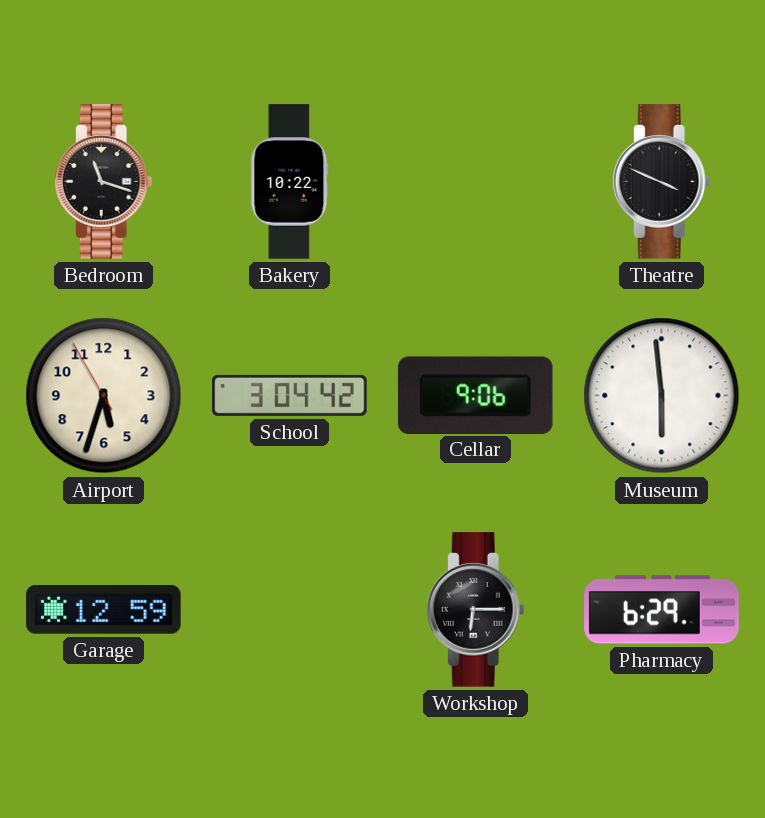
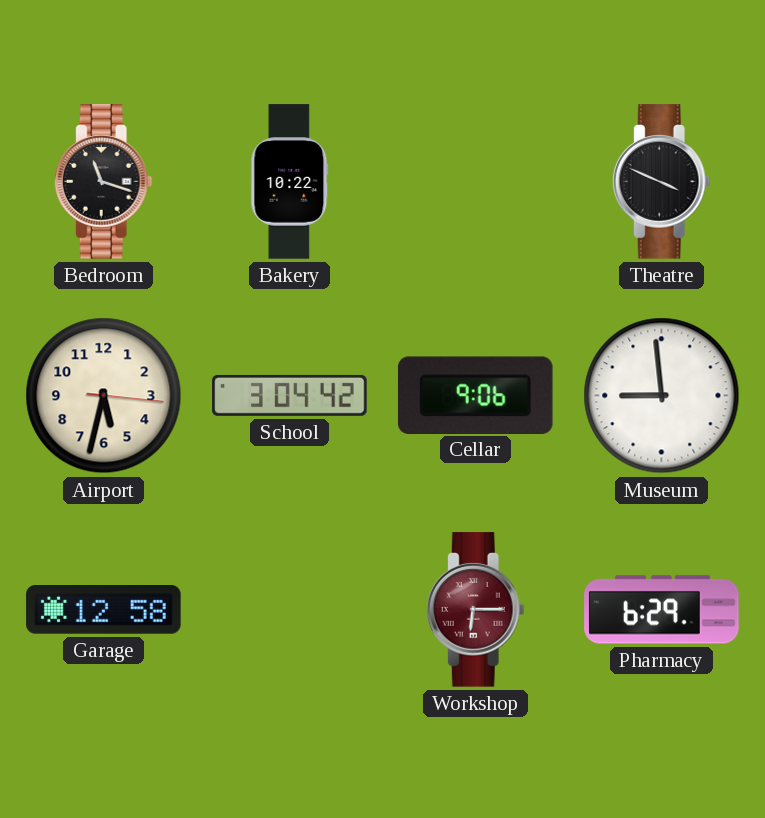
Airport: 5:32:55 -> 5:32:16
Museum: 5:59 -> 8:59
Garage: 12:59 -> 12:58
Workshop dial: black -> burgundy
